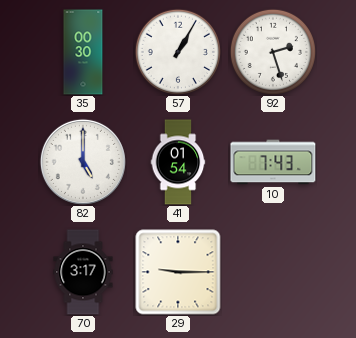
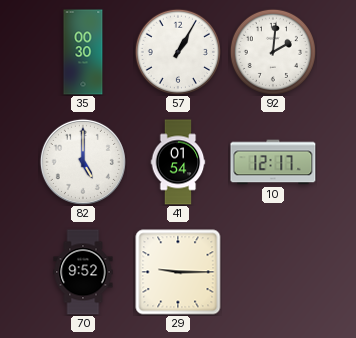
92: 2:27 -> 2:01
10: 7:43 -> 12:17
70: 3:17 -> 9:52
